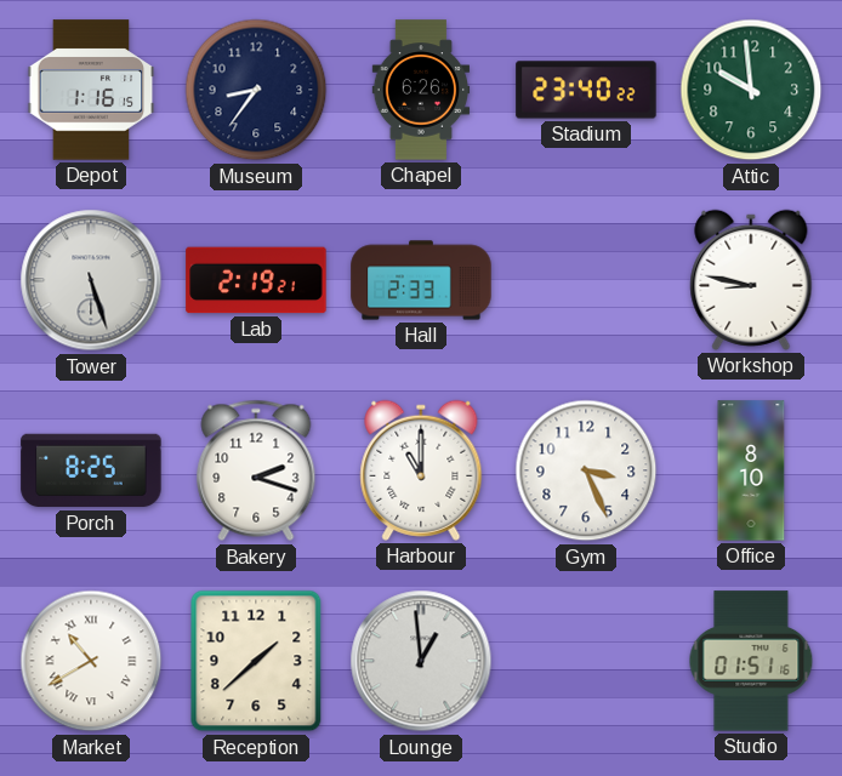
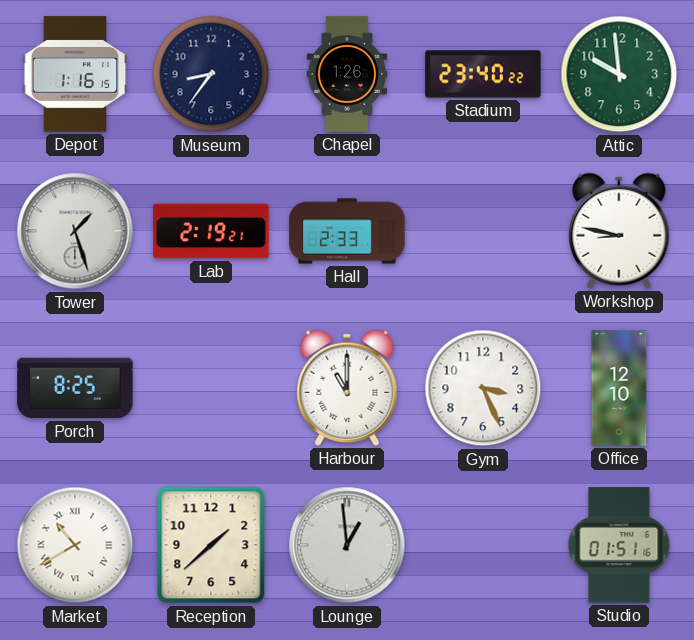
Chapel: 6:26 -> 1:26
Tower: 5:27 -> 1:27
Bakery: 2:18 -> none
Office: 8:10 -> 12:10
